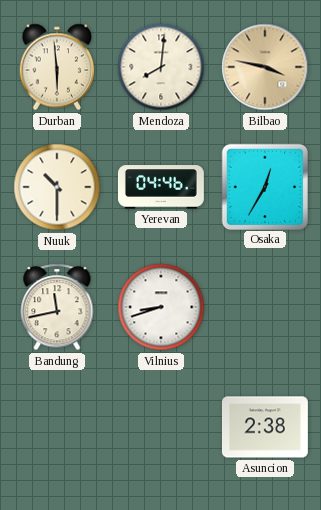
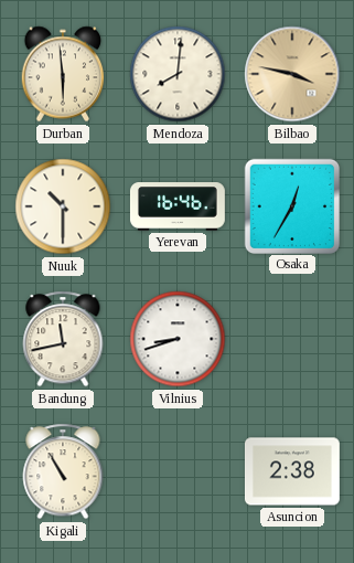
Yerevan: 04:46 -> 16:46
Kigali: none -> 10:55
